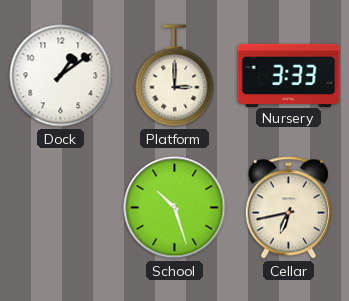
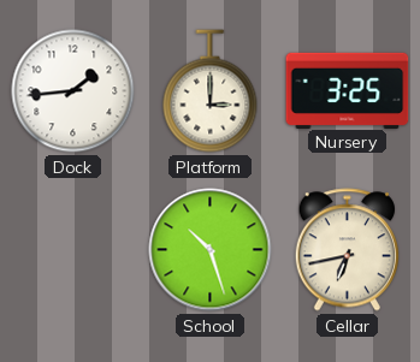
Dock: 1:09 -> 1:44
Nursery: 3:33 -> 3:25
